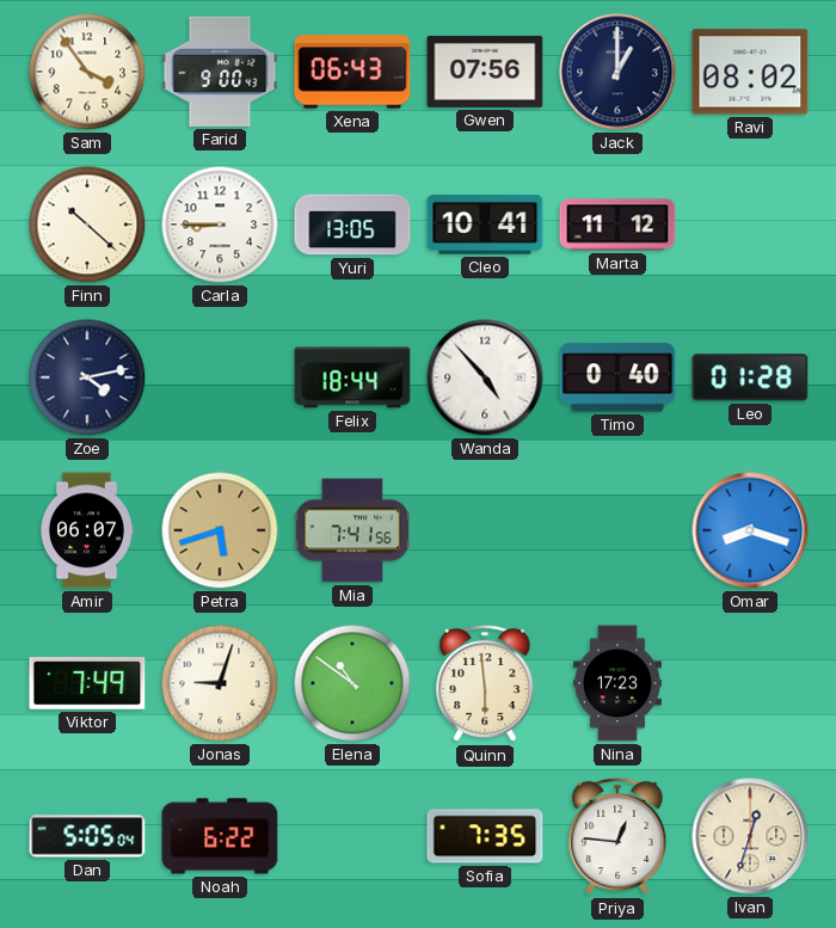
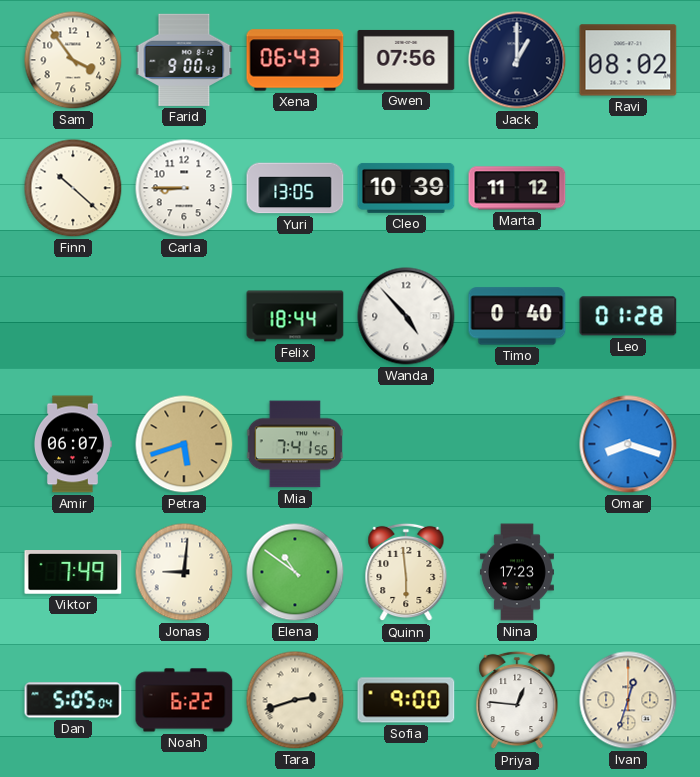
Cleo: 10:41 -> 10:39
Zoe: 4:13 -> none
Jonas: 9:03 -> 9:01
Tara: none -> 2:42
Sofia: 7:35 -> 9:00
